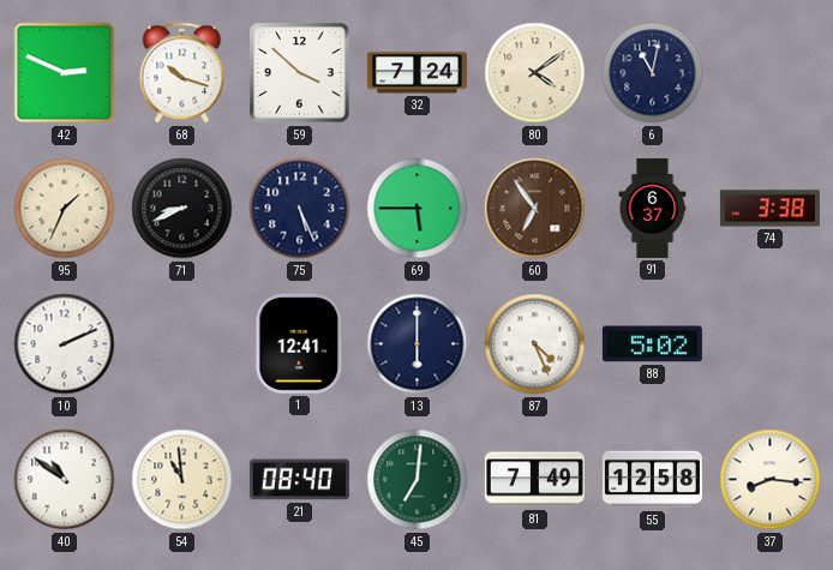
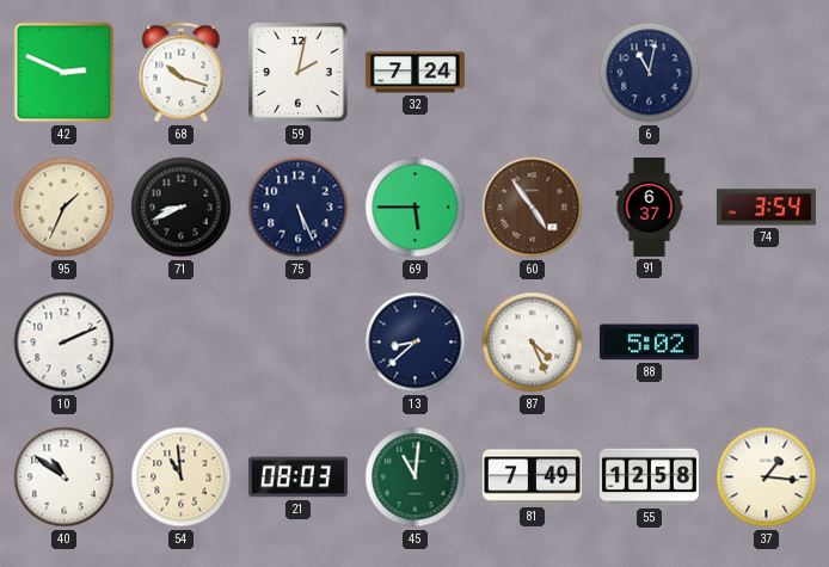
59: 3:52 -> 2:02
80: 4:09 -> none
60: 6:54 -> 4:54
74: 3:38 -> 3:54
1: 12:41 -> none
13: 6:00 -> 8:38
21: 08:40 -> 08:03
45: 7:01 -> 11:01
37: 8:16 -> 1:16
